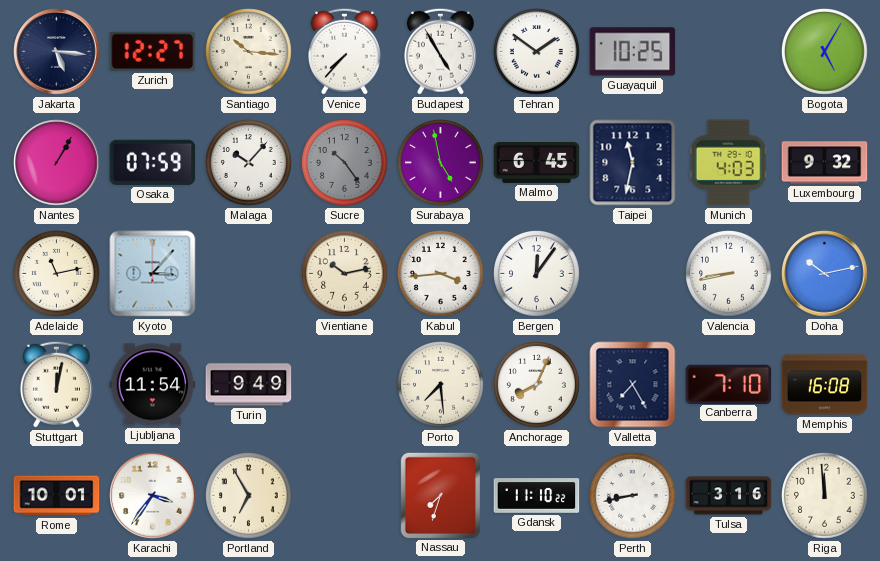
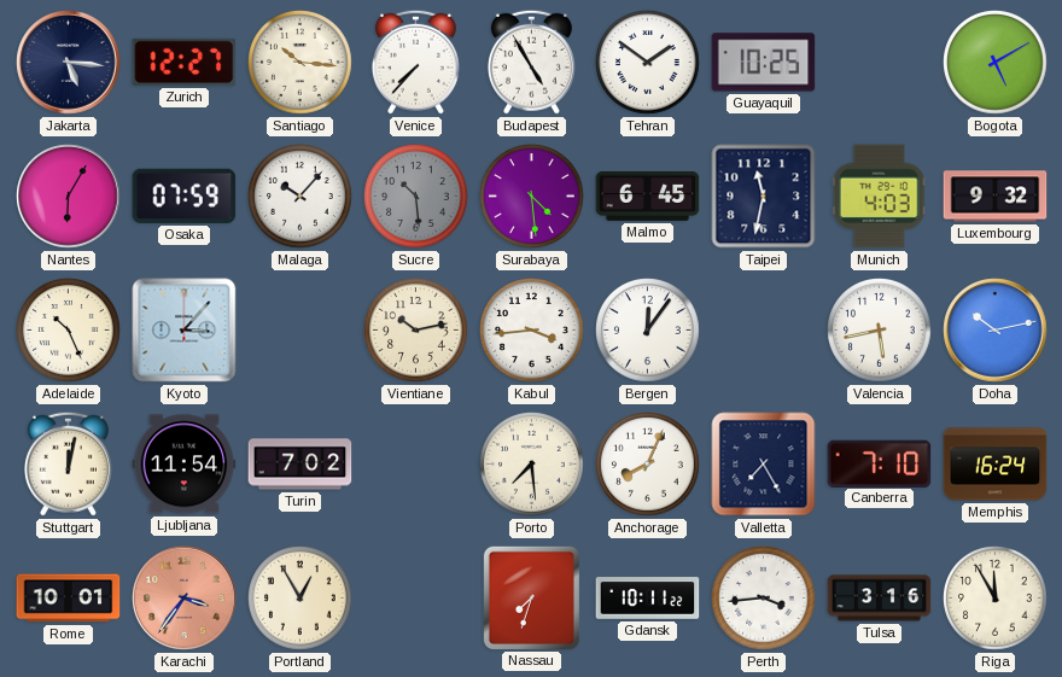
Bogota: 5:05 -> 5:10
Nantes: 1:05 -> 6:05
Sucre: 10:24 -> 10:29
Surabaya: 4:58 -> 4:29
Adelaide: 11:13 -> 10:26
Valencia: 8:43 -> 5:43
Turin: 9:49 -> 7:02
Memphis: 16:08 -> 16:24
Karachi dial: white -> salmon
Portland: 6:55 -> 12:55
Gdansk: 11:10 -> 10:11
Perth: 8:43 -> 3:44
Riga: 11:59 -> 11:55
